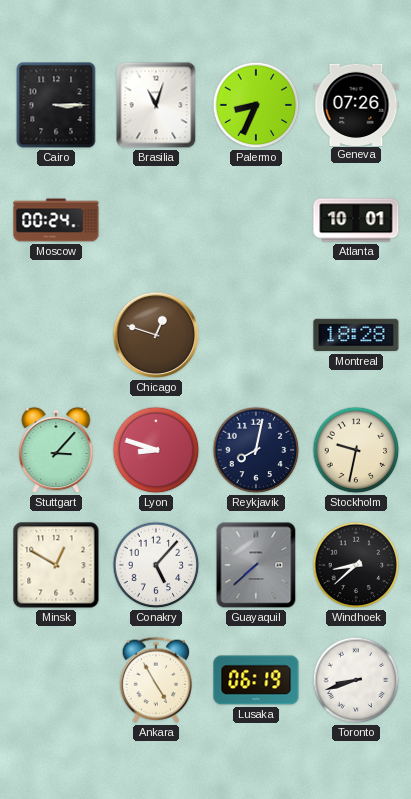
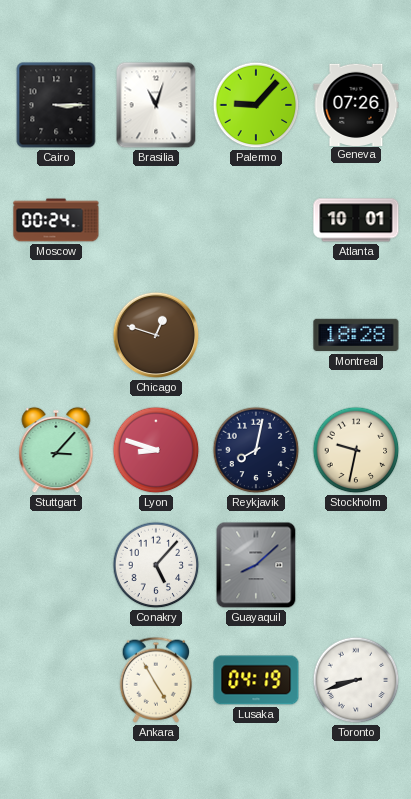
Palermo: 8:34 -> 9:07
Minsk: 12:50 -> none
Guayaquil: 7:38 -> 8:08
Windhoek: 8:38 -> none
Lusaka: 06:19 -> 04:19
